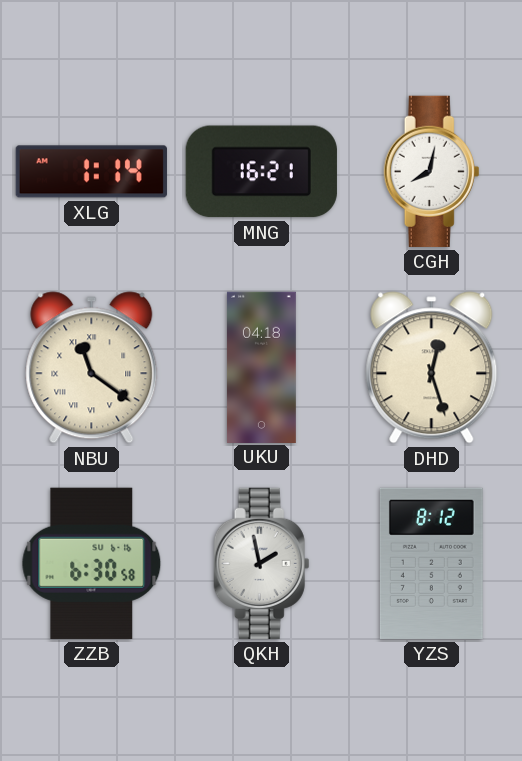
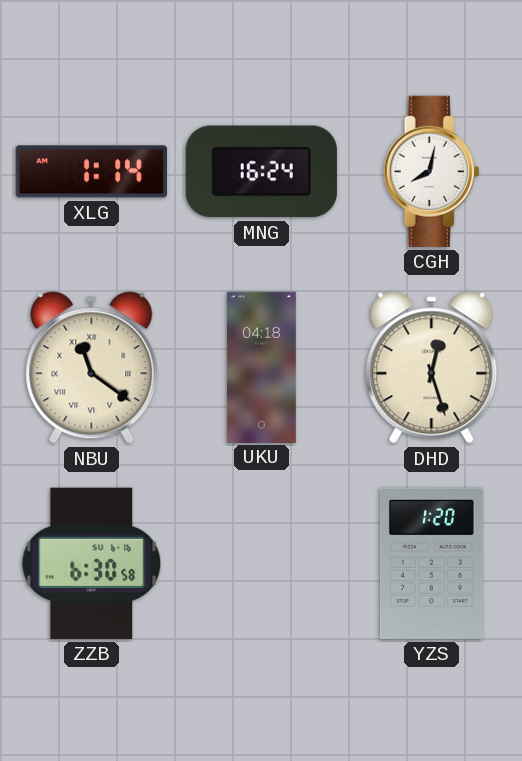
MNG: 16:21 -> 16:24
QKH: 1:58 -> none
YZS: 8:12 -> 1:20
